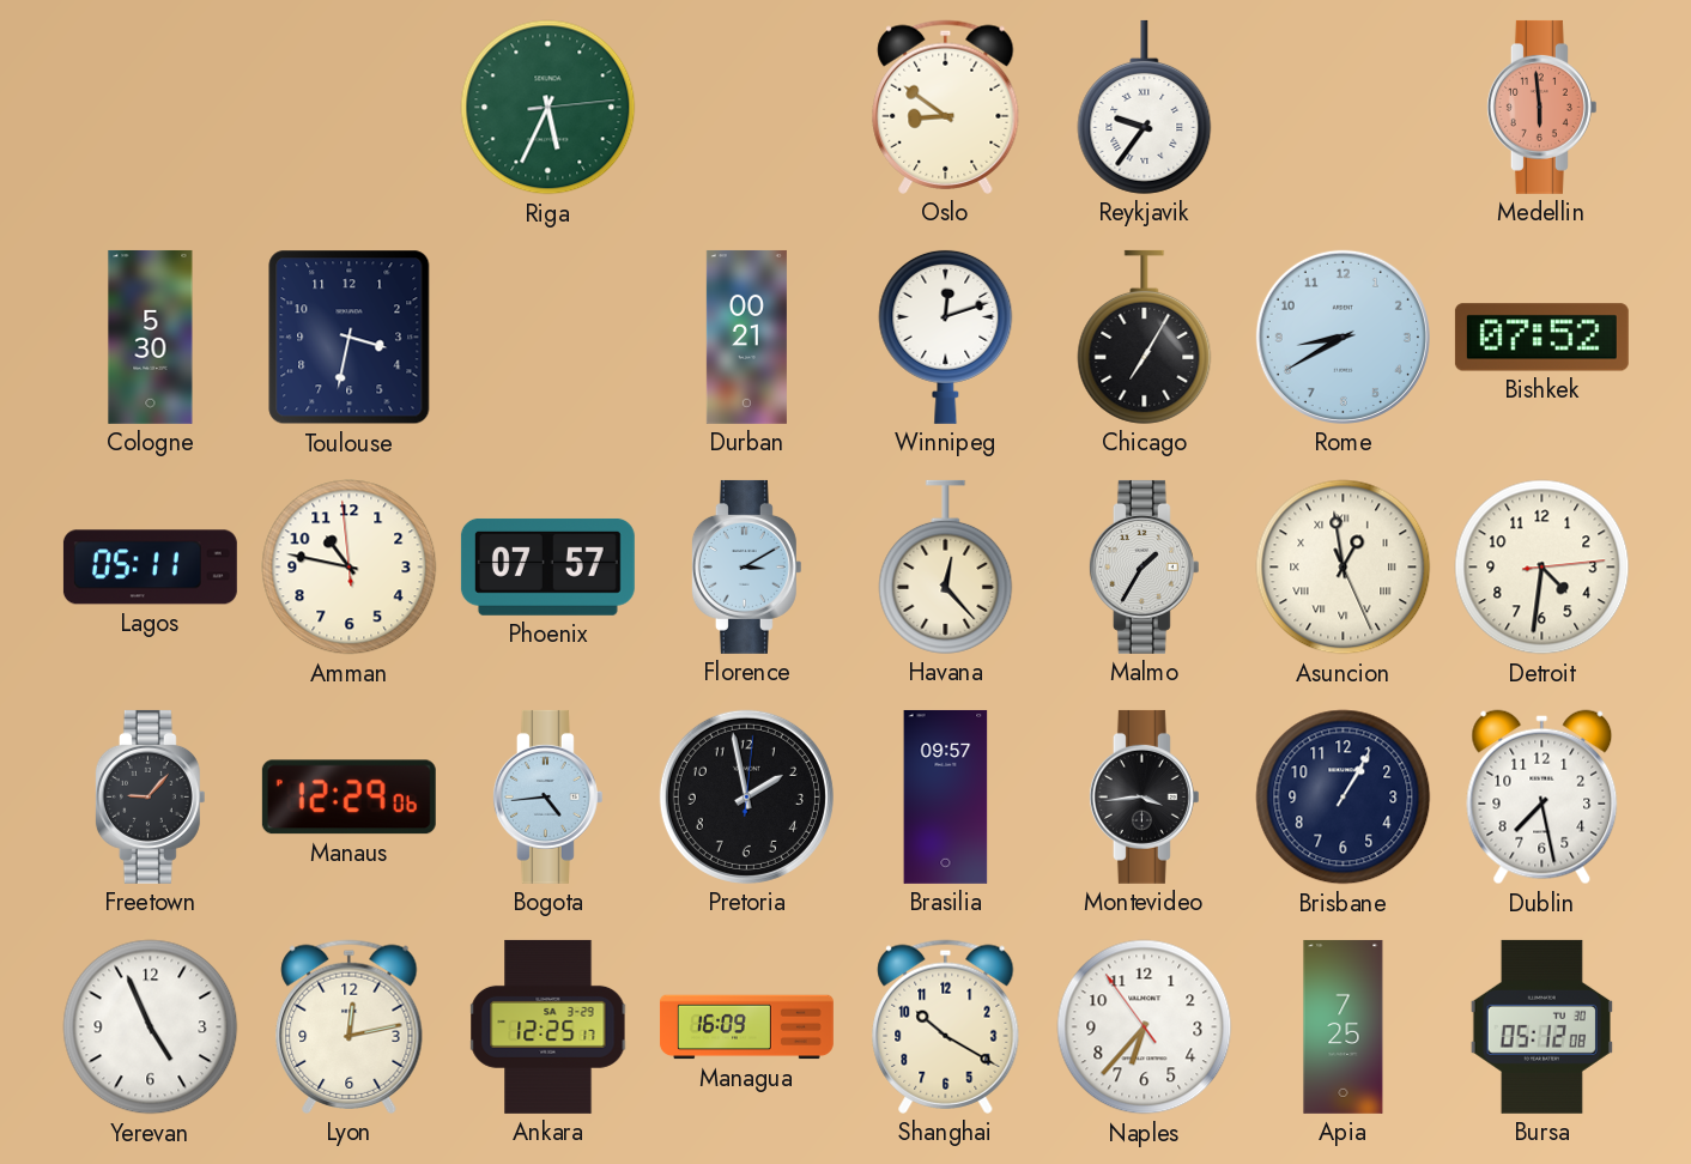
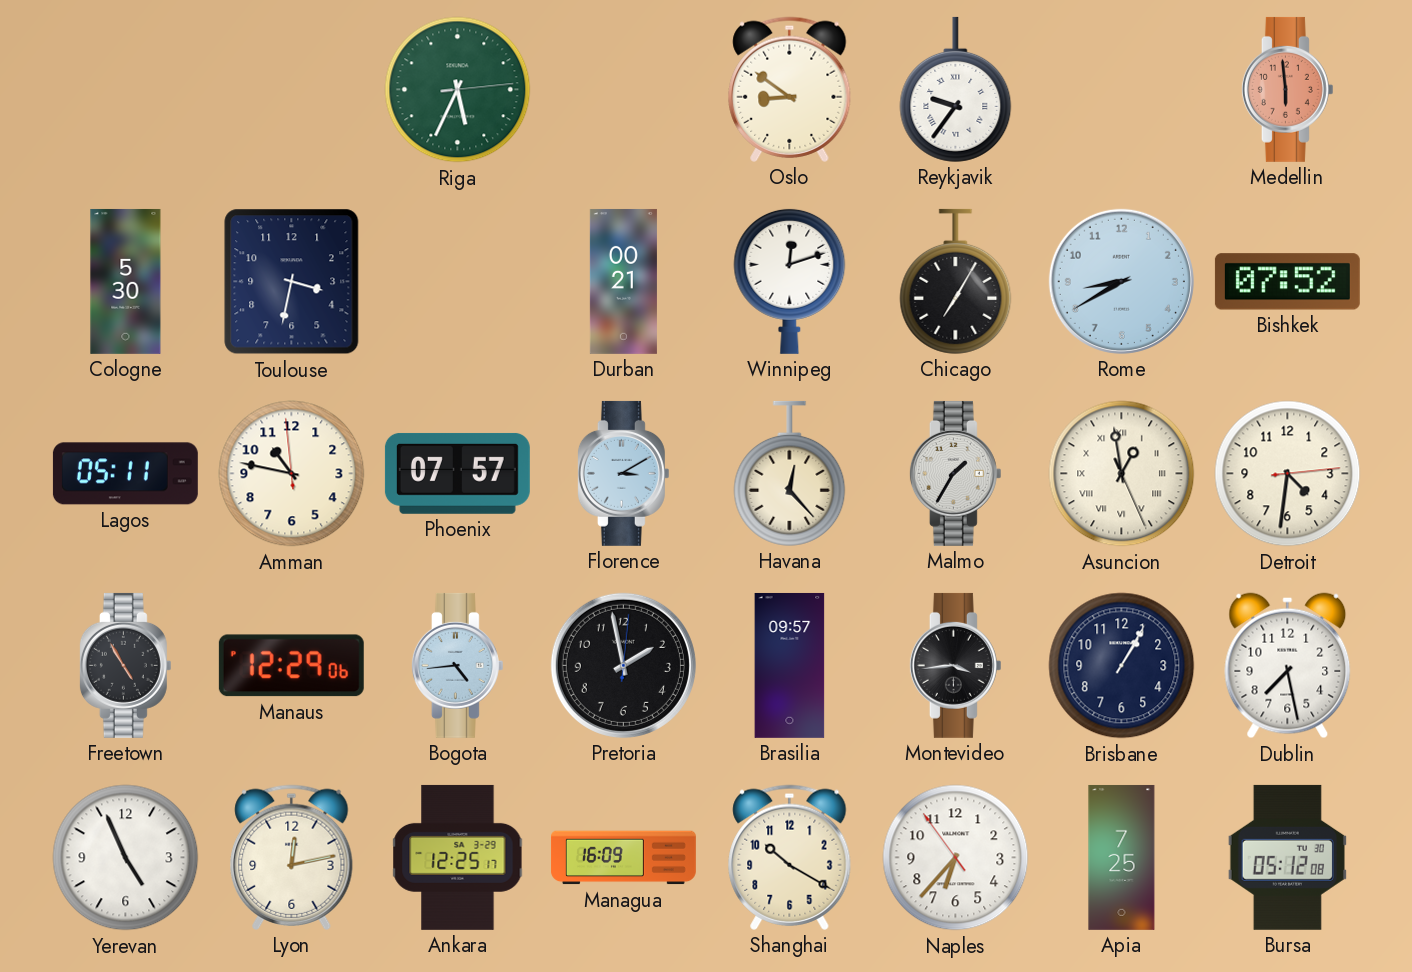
Freetown: 9:07 -> 4:55
